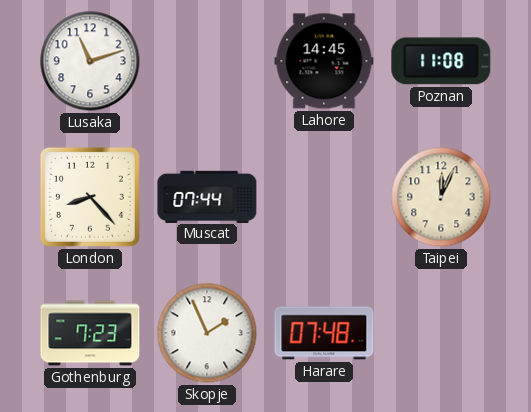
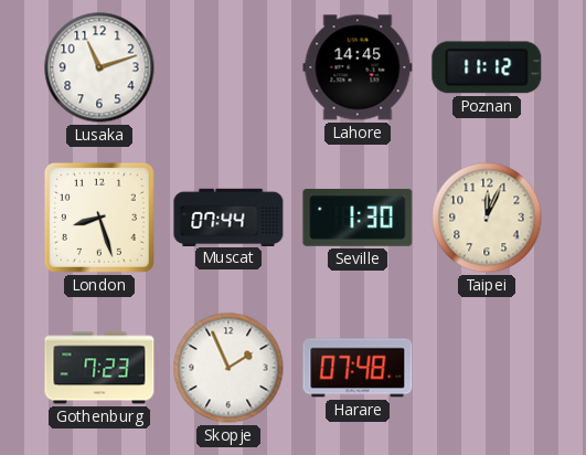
Poznan: 11:08 -> 11:12
London: 8:23 -> 8:27
Seville: none -> 1:30
